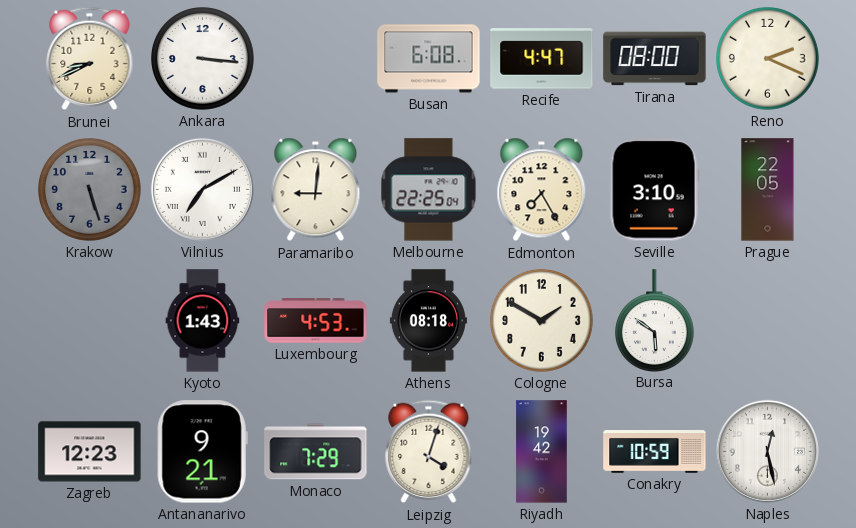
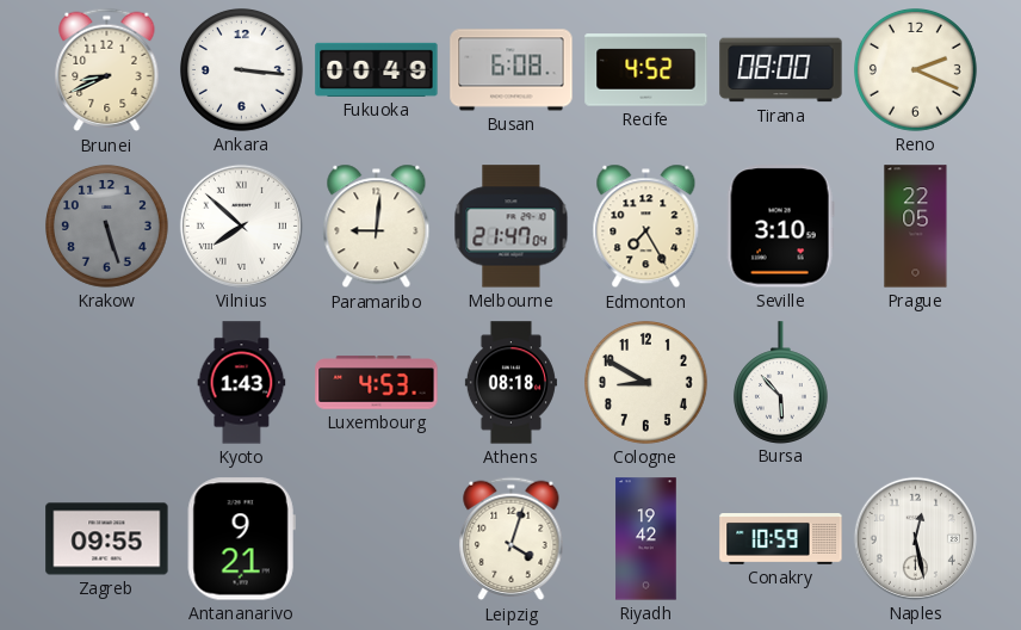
Fukuoka: none -> 00:49
Recife: 4:47 -> 4:52
Vilnius: 7:10 -> 7:52
Melbourne: 22:25 -> 21:47
Cologne: 1:50 -> 8:50
Bursa: 5:51 -> 5:53
Zagreb: 12:23 -> 09:55
Monaco: 7:29 -> none
